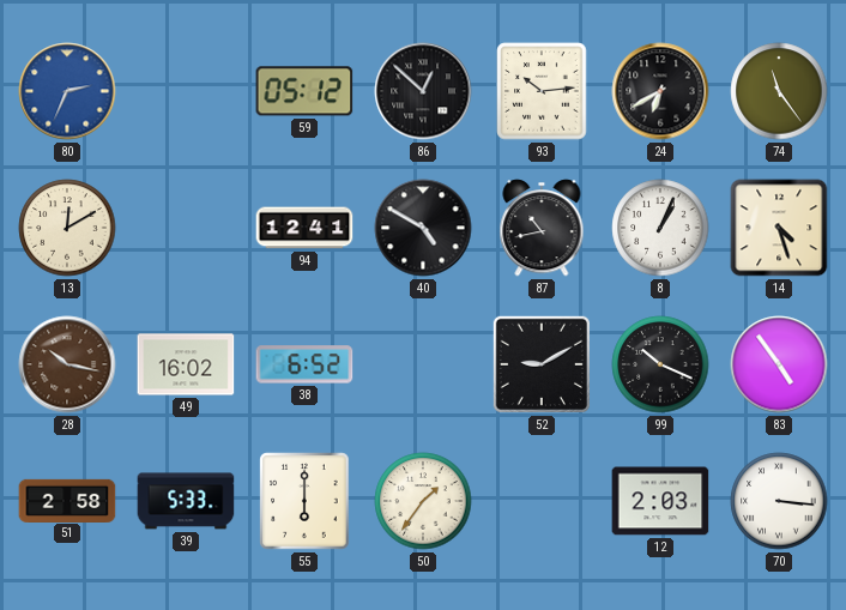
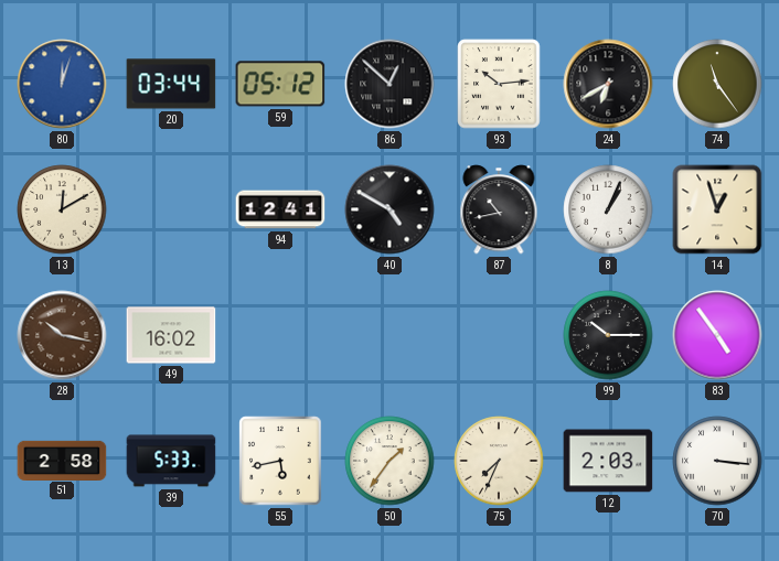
80: 2:34 -> 12:03
20: none -> 03:44
14: 4:27 -> 12:57
38: 6:52 -> none
52: 9:10 -> none
99: 10:19 -> 10:15
55: 6:00 -> 5:43
75: none -> 7:34
